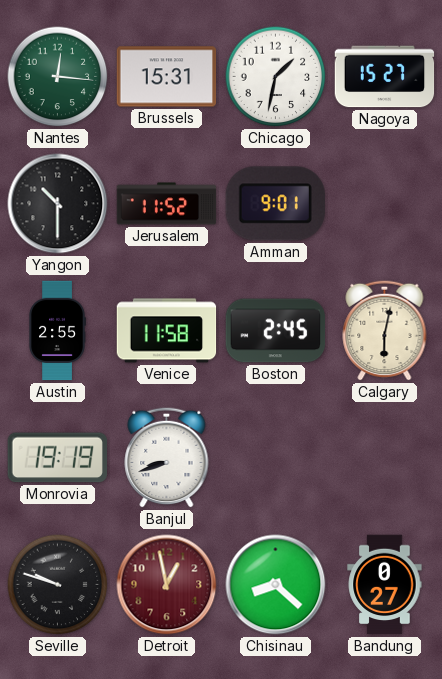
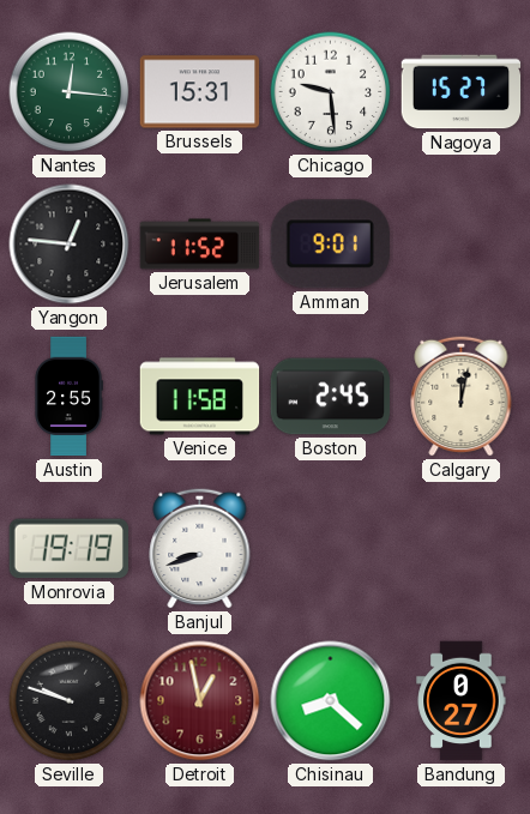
Chicago: 1:32 -> 9:29
Yangon: 10:30 -> 12:46
Calgary: 6:02 -> 12:02
